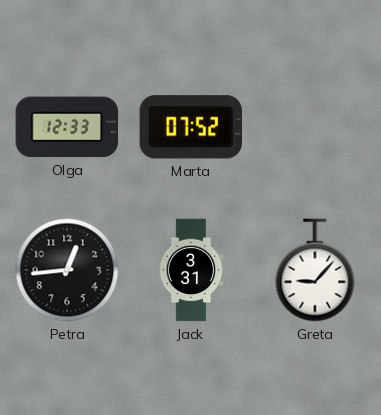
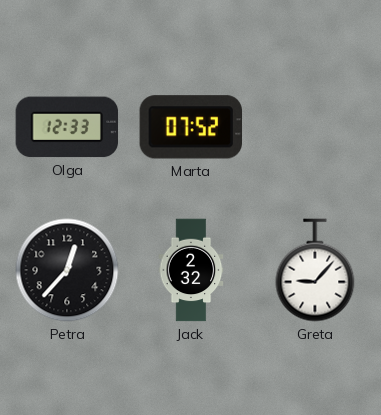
Petra: 12:44 -> 12:37
Jack: 3:31 -> 2:32
